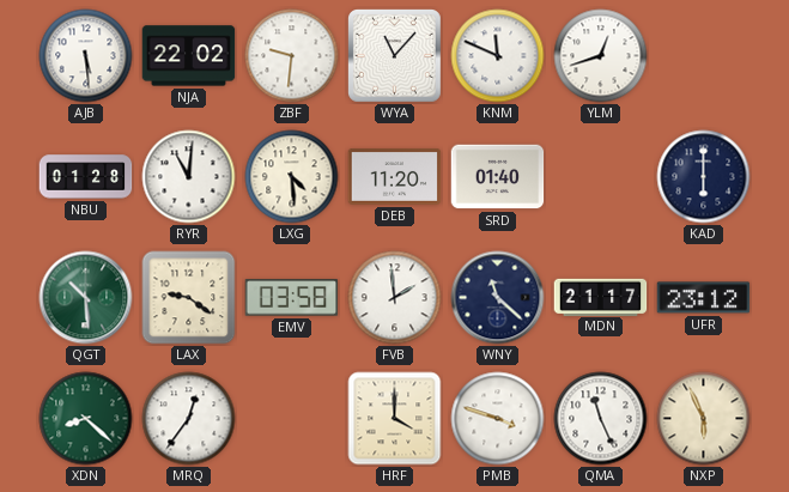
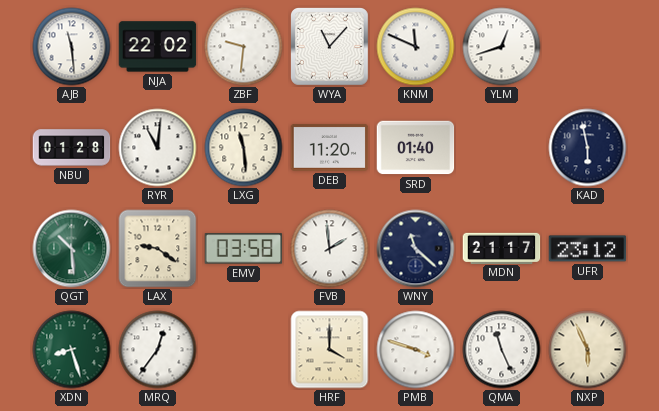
AJB: 5:29 -> 11:29
LXG: 4:29 -> 11:29
KAD: 6:00 -> 5:58
XDN: 8:22 -> 8:27
